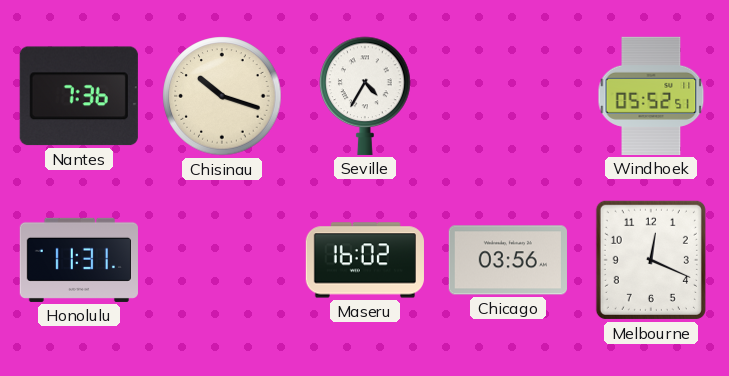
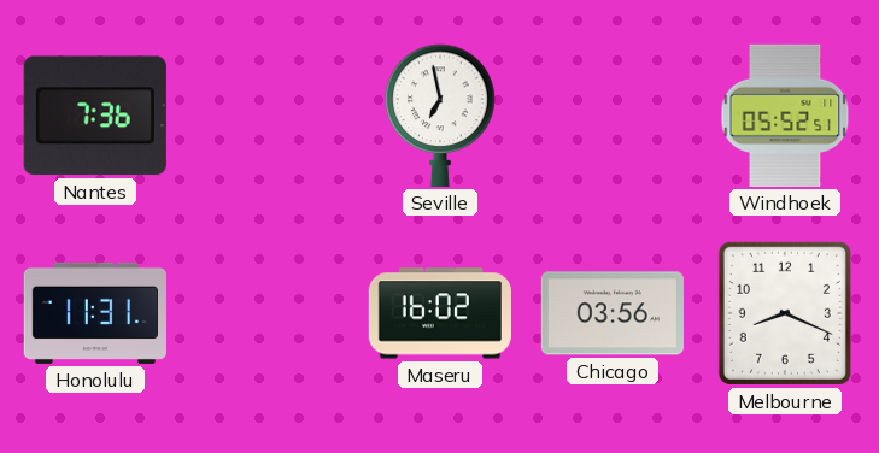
Chisinau: 10:18 -> none
Seville: 4:35 -> 6:58
Melbourne: 12:19 -> 8:19
